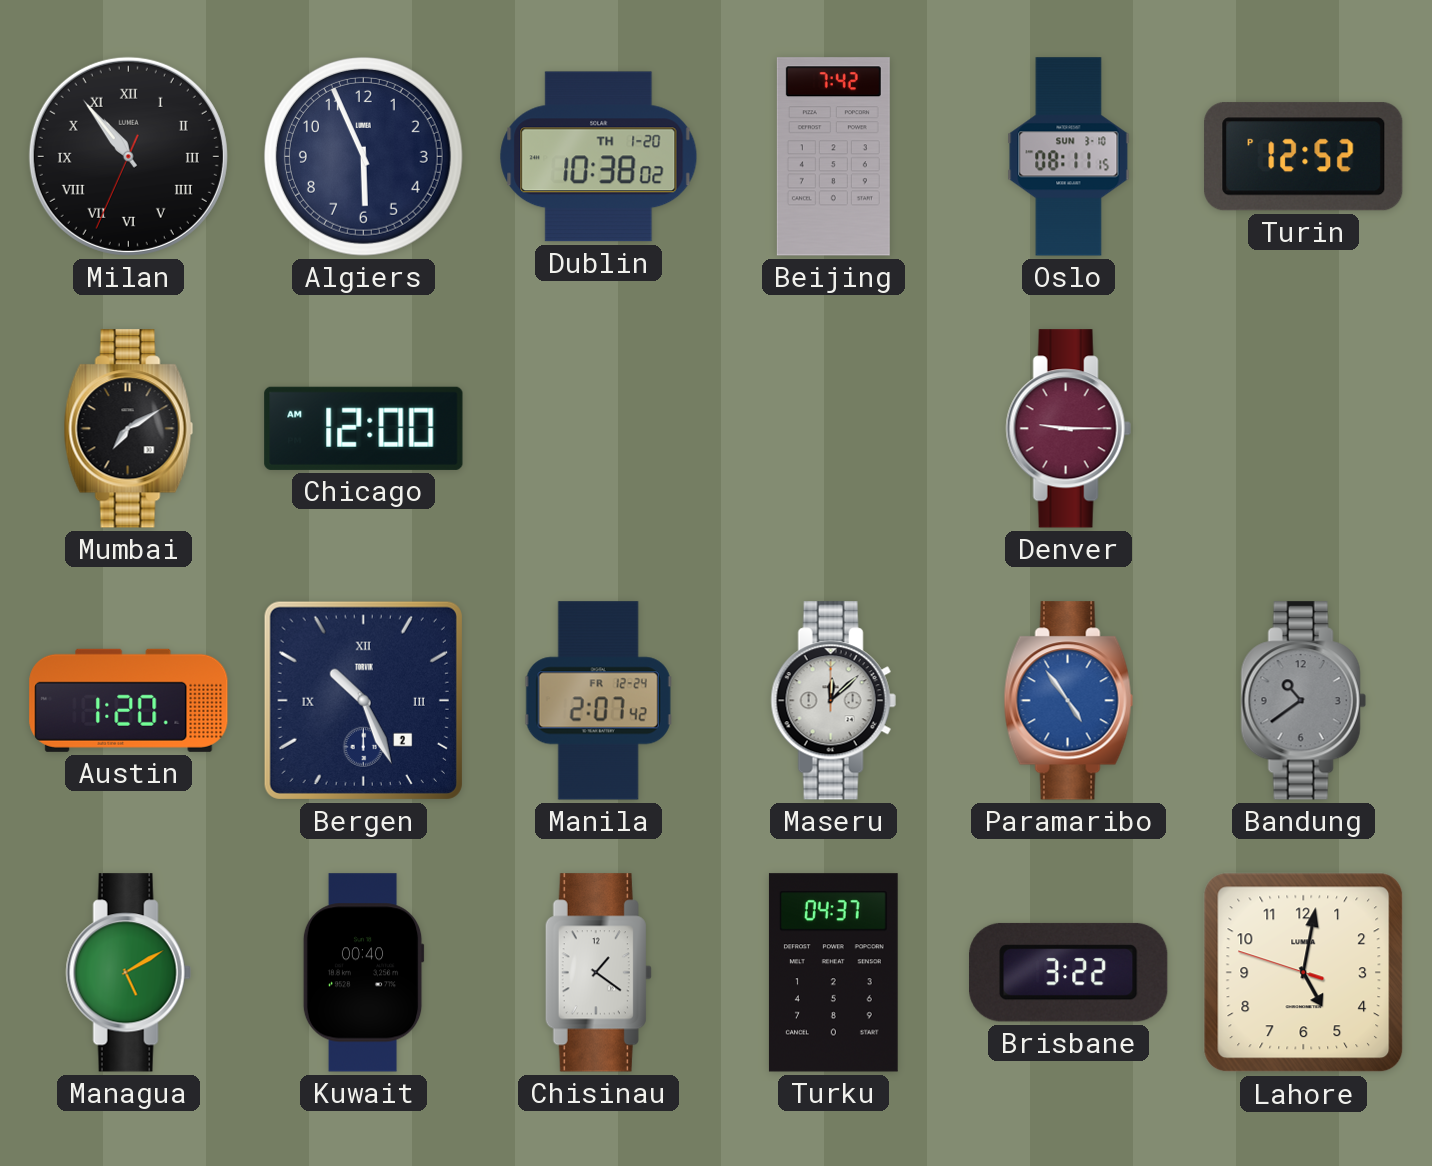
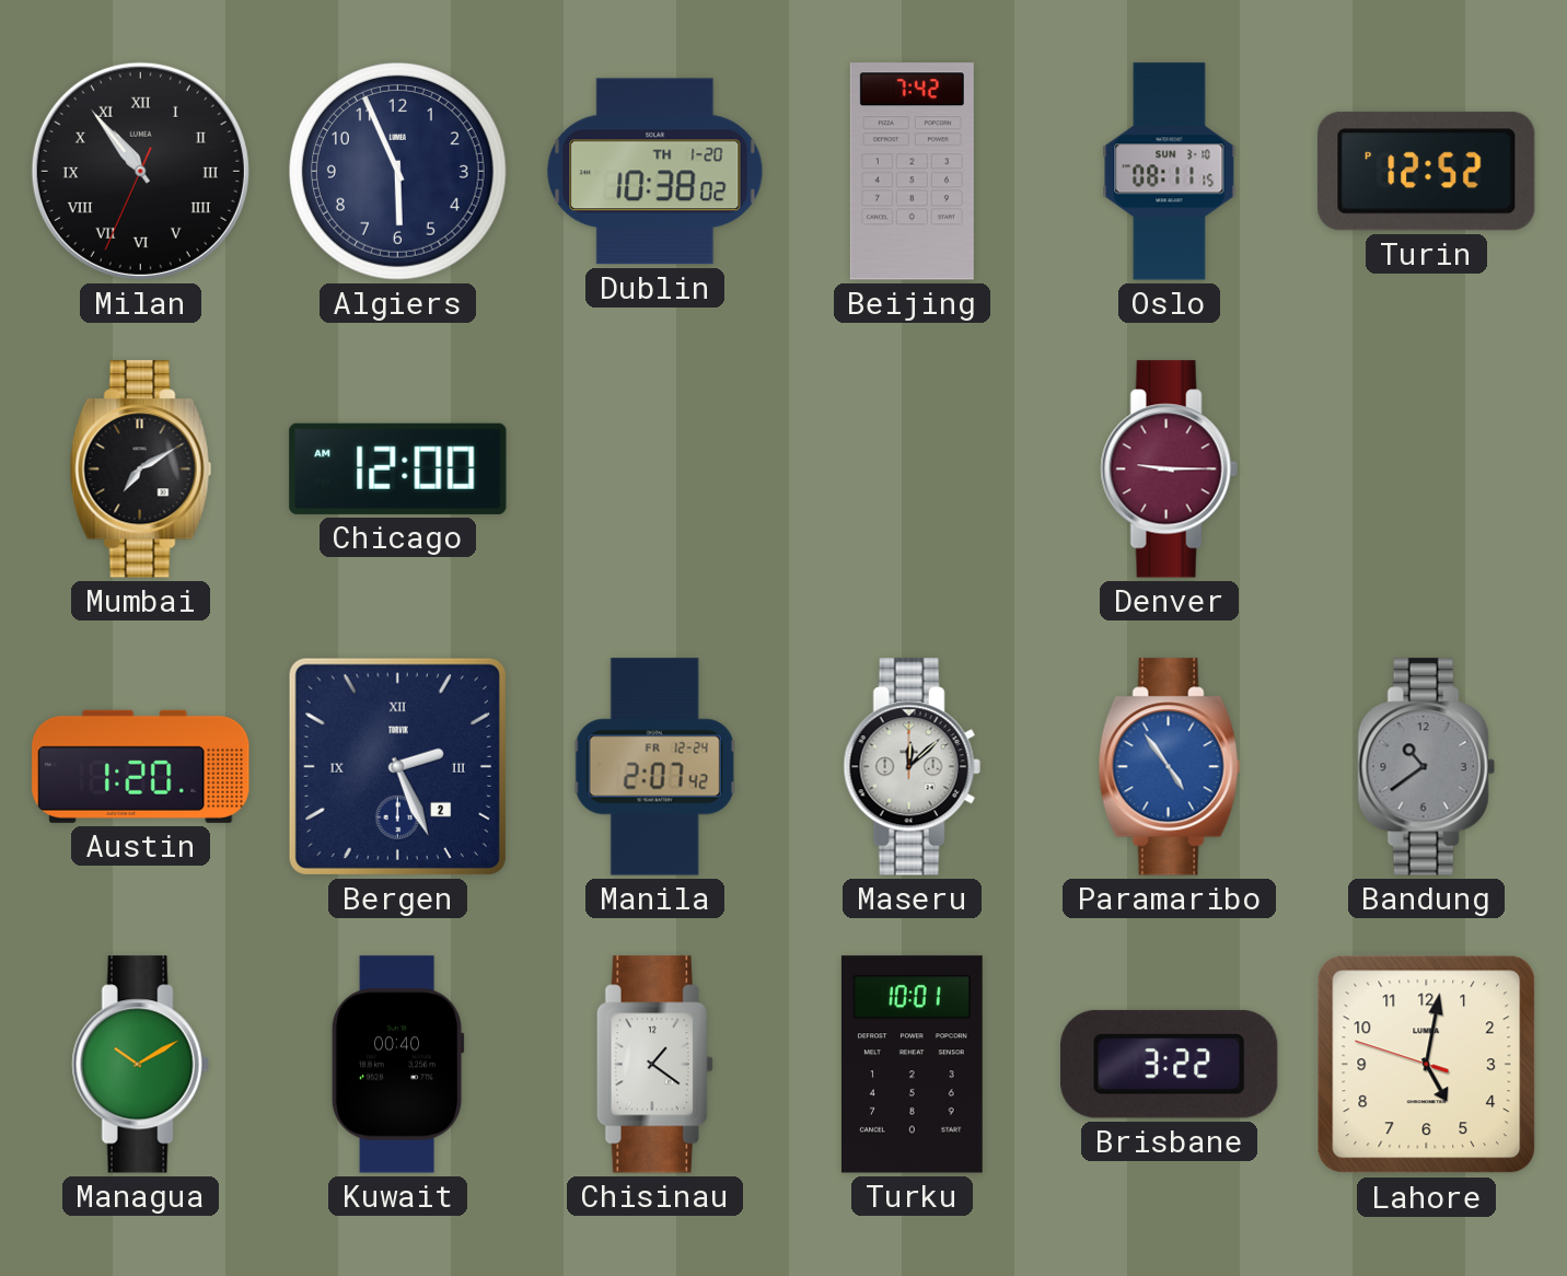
Bergen: 10:26 -> 2:26
Managua: 5:10 -> 10:10
Turku: 04:37 -> 10:01
